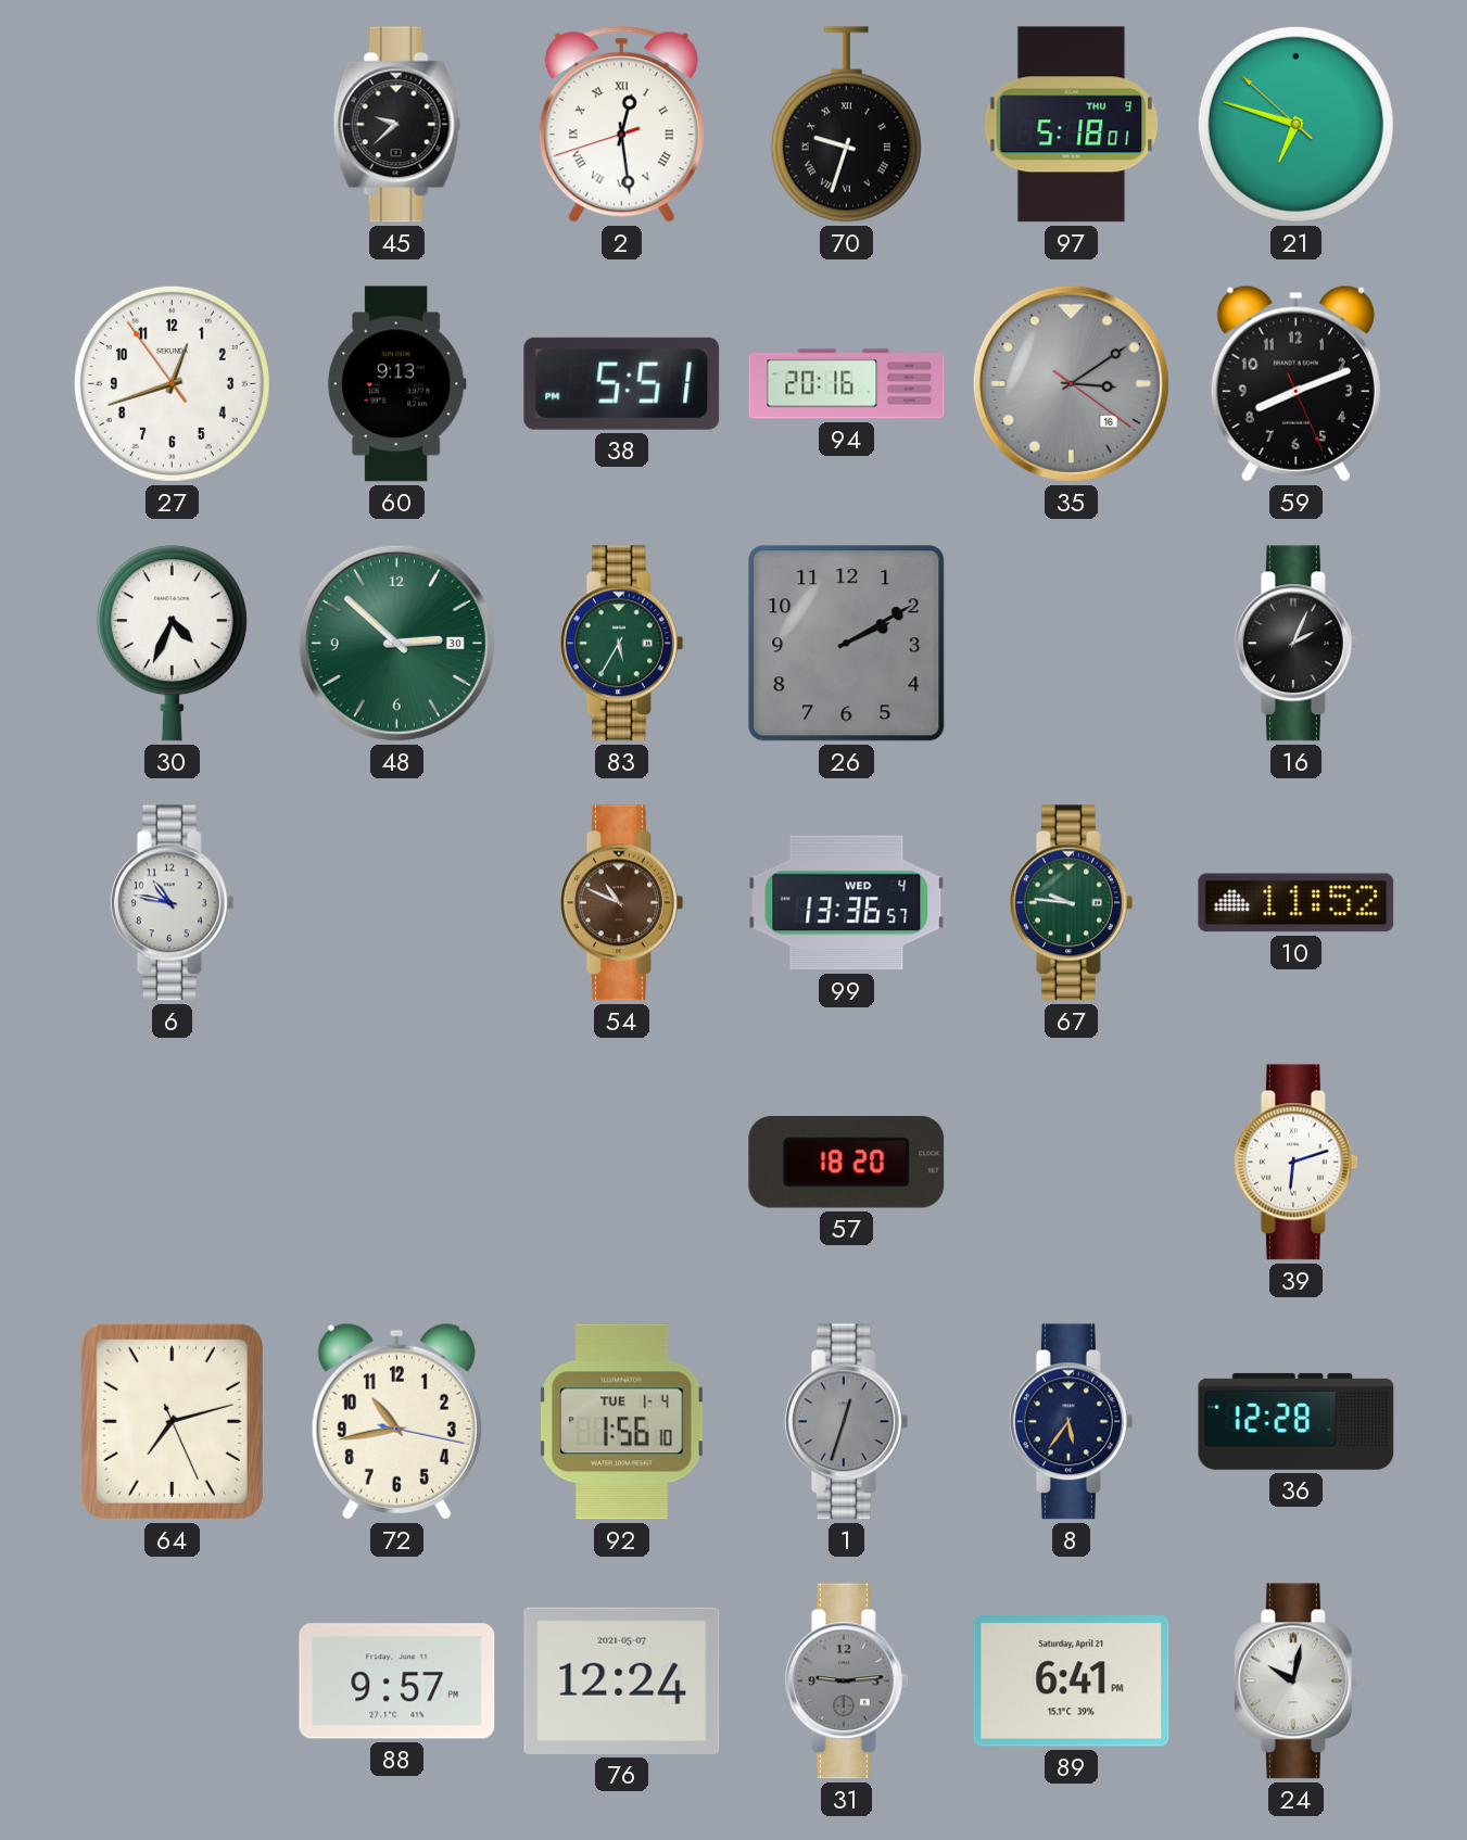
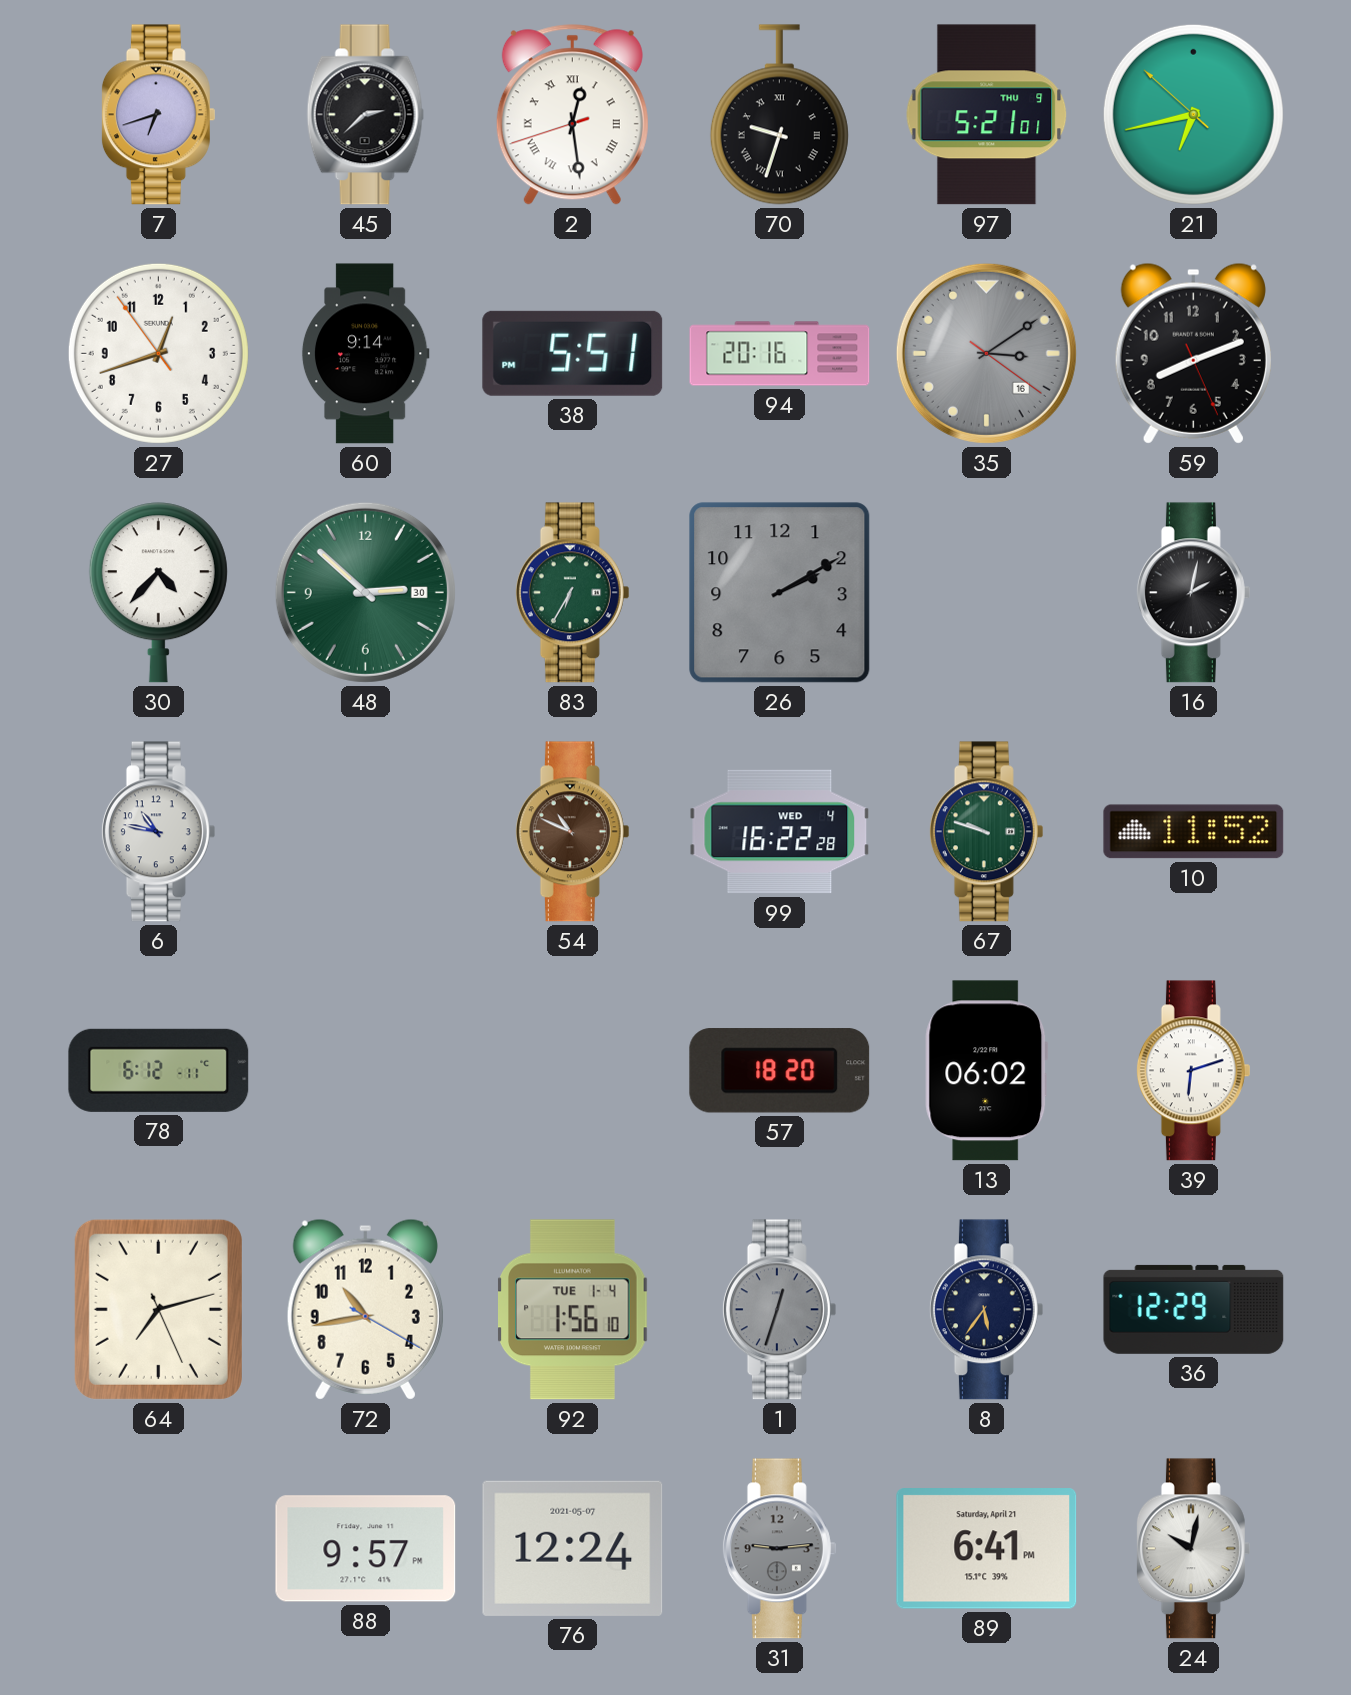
7: none -> 6:42
45: 9:38 -> 2:38
97: 5:18 -> 5:21
21: 6:47 -> 6:42
60: 9:13 -> 9:14
30: 4:34 -> 4:37
83: 5:35 -> 6:35
16: 2:04 -> 2:02
99: 13:36 -> 16:22
67: 9:46 -> 9:48
78: none -> 6:12
13: none -> 06:02
72: 10:43:17 -> 10:43:20
36: 12:28 -> 12:29
